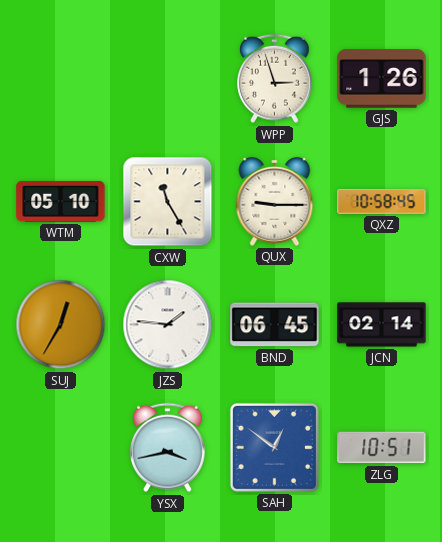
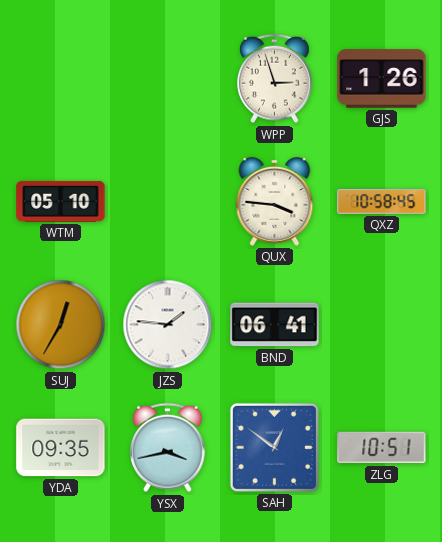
CXW: 11:25 -> none
QUX: 9:15 -> 3:46
BND: 06:45 -> 06:41
JCN: 02:14 -> none
YDA: none -> 09:35
